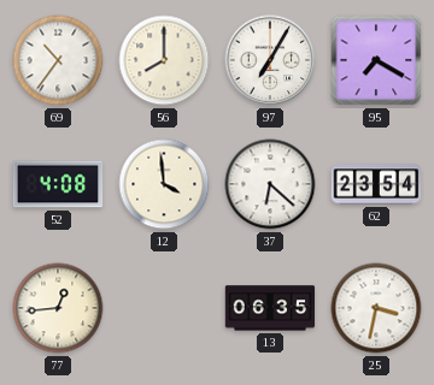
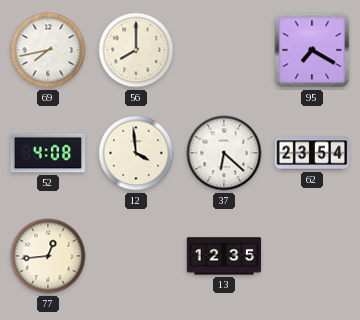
69: 10:36 -> 7:43
97: 7:05 -> none
13: 06:35 -> 12:35
25: 3:32 -> none
